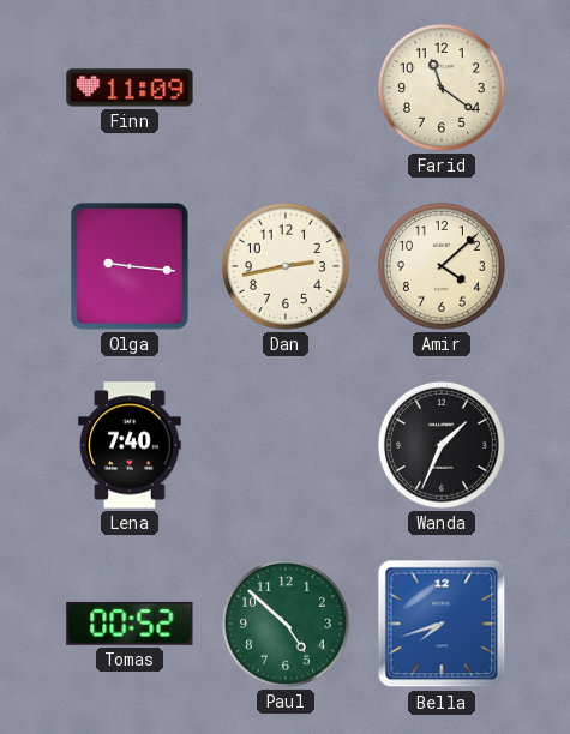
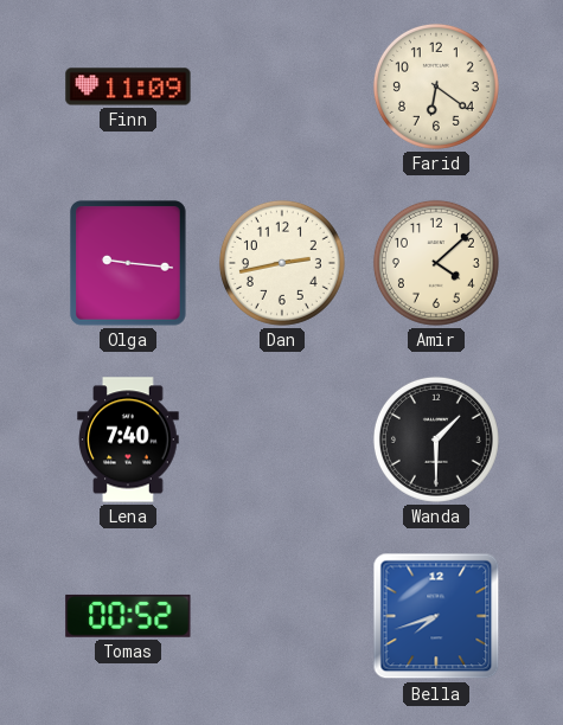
Farid: 11:21 -> 6:21
Wanda: 1:34 -> 1:30
Paul: 4:52 -> none
